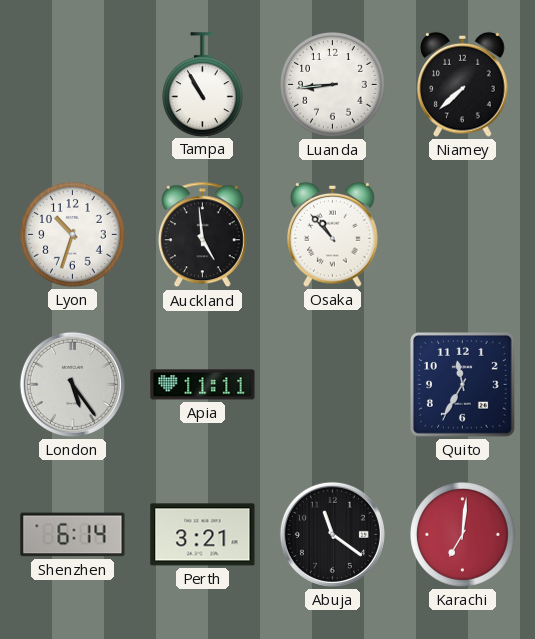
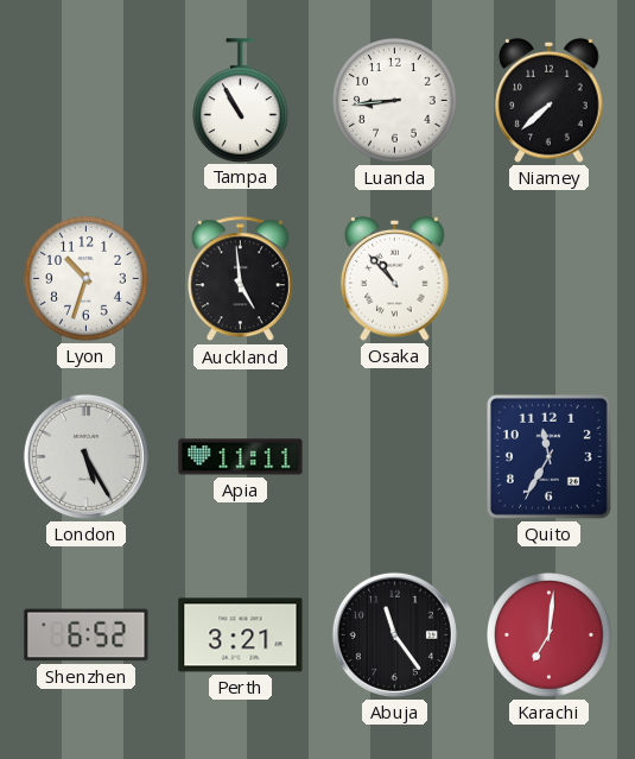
London: 5:24 -> 5:25
Shenzhen: 6:14 -> 6:52
Abuja: 11:21 -> 11:24
